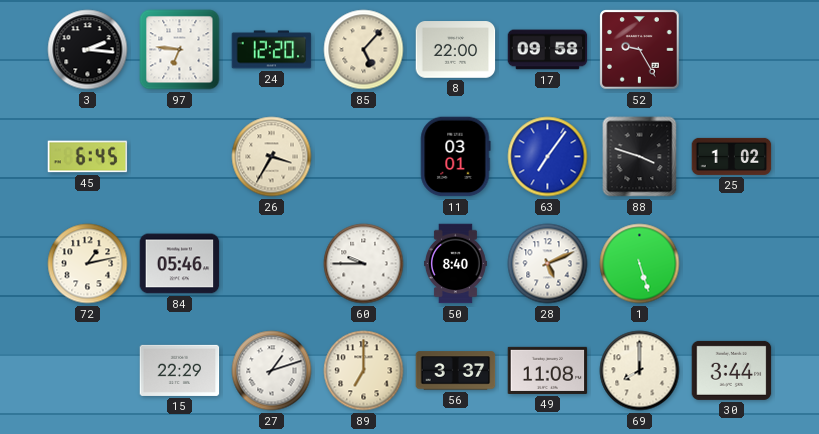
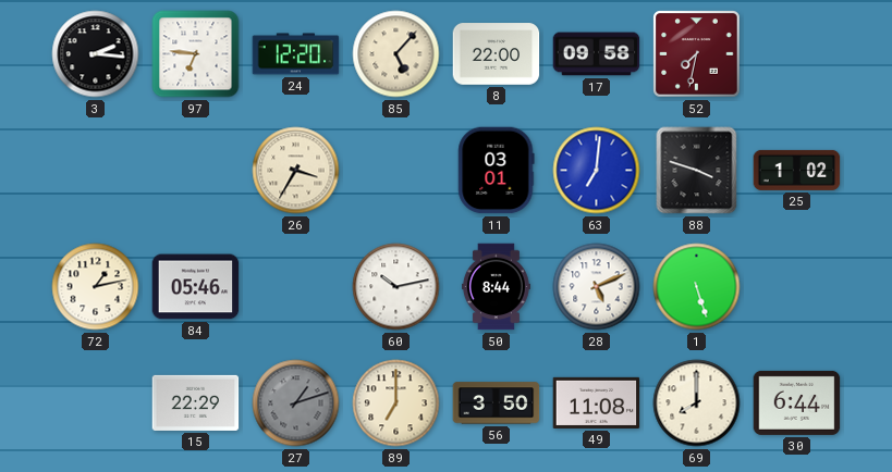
52: 9:25 -> 7:32
45: 6:45 -> none
63: 7:06 -> 7:01
60: 9:45 -> 10:13
50: 8:40 -> 8:44
27 dial: white -> grey
56: 3:37 -> 3:50
30: 3:44 -> 6:44
